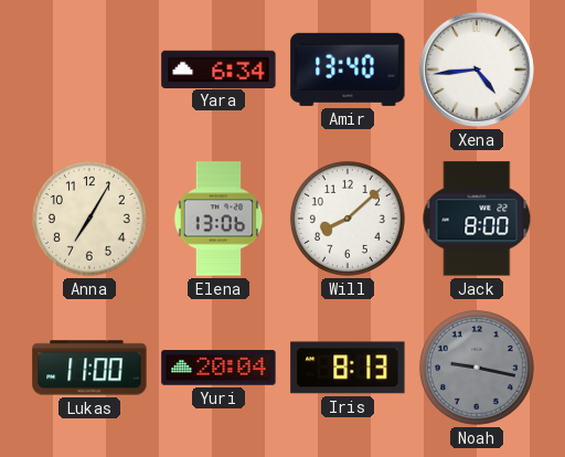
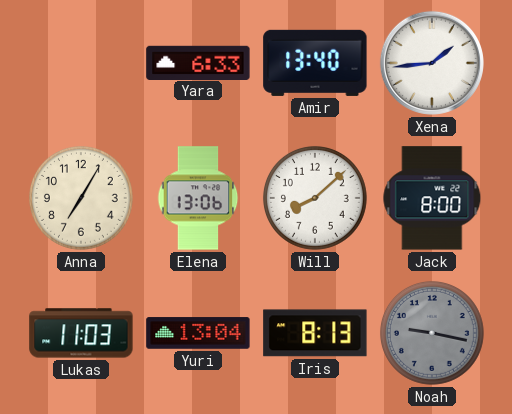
Yara: 6:34 -> 6:33
Xena: 4:44 -> 1:44
Lukas: 11:00 -> 11:03
Yuri: 20:04 -> 13:04
